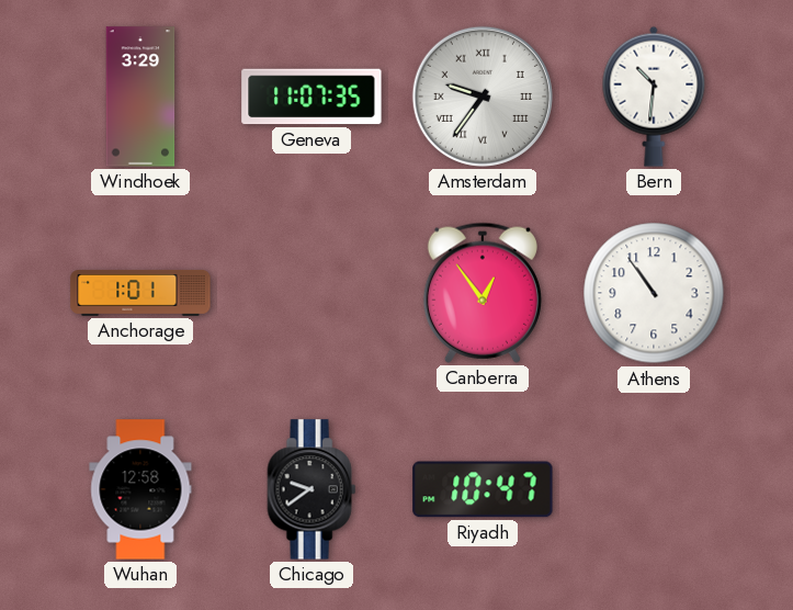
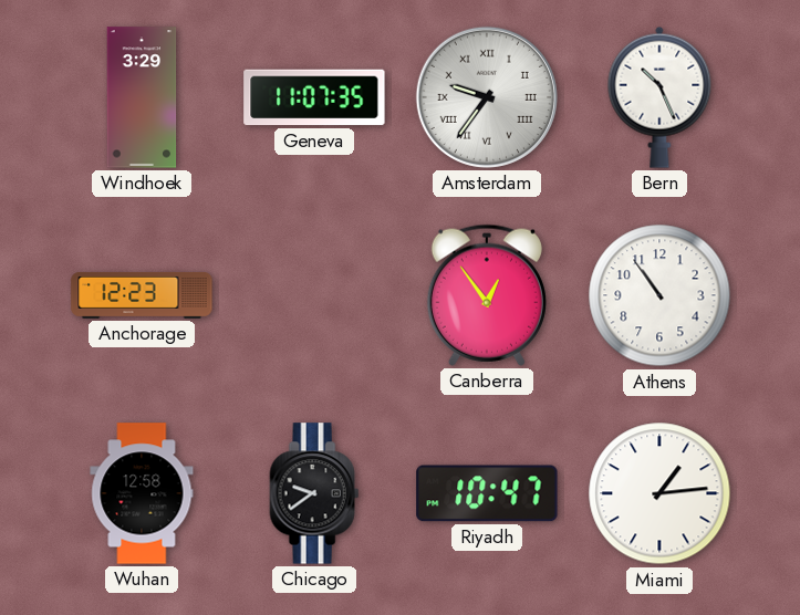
Bern: 10:31 -> 10:26
Anchorage: 1:01 -> 12:23
Miami: none -> 1:14
